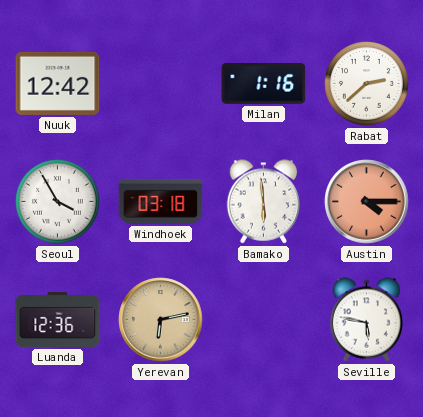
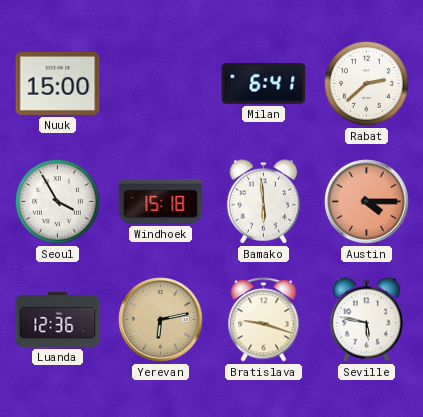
Nuuk: 12:42 -> 15:00
Milan: 1:16 -> 6:41
Windhoek: 03:18 -> 15:18
Bratislava: none -> 9:18
